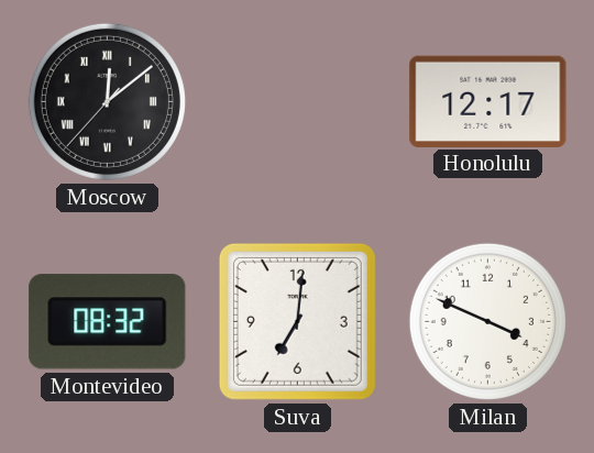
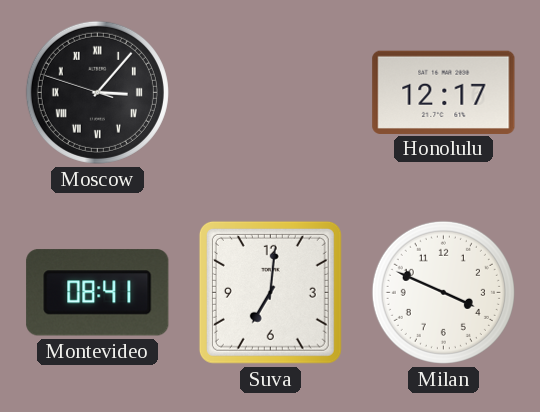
Moscow: 12:08 -> 3:06
Montevideo: 08:32 -> 08:41
